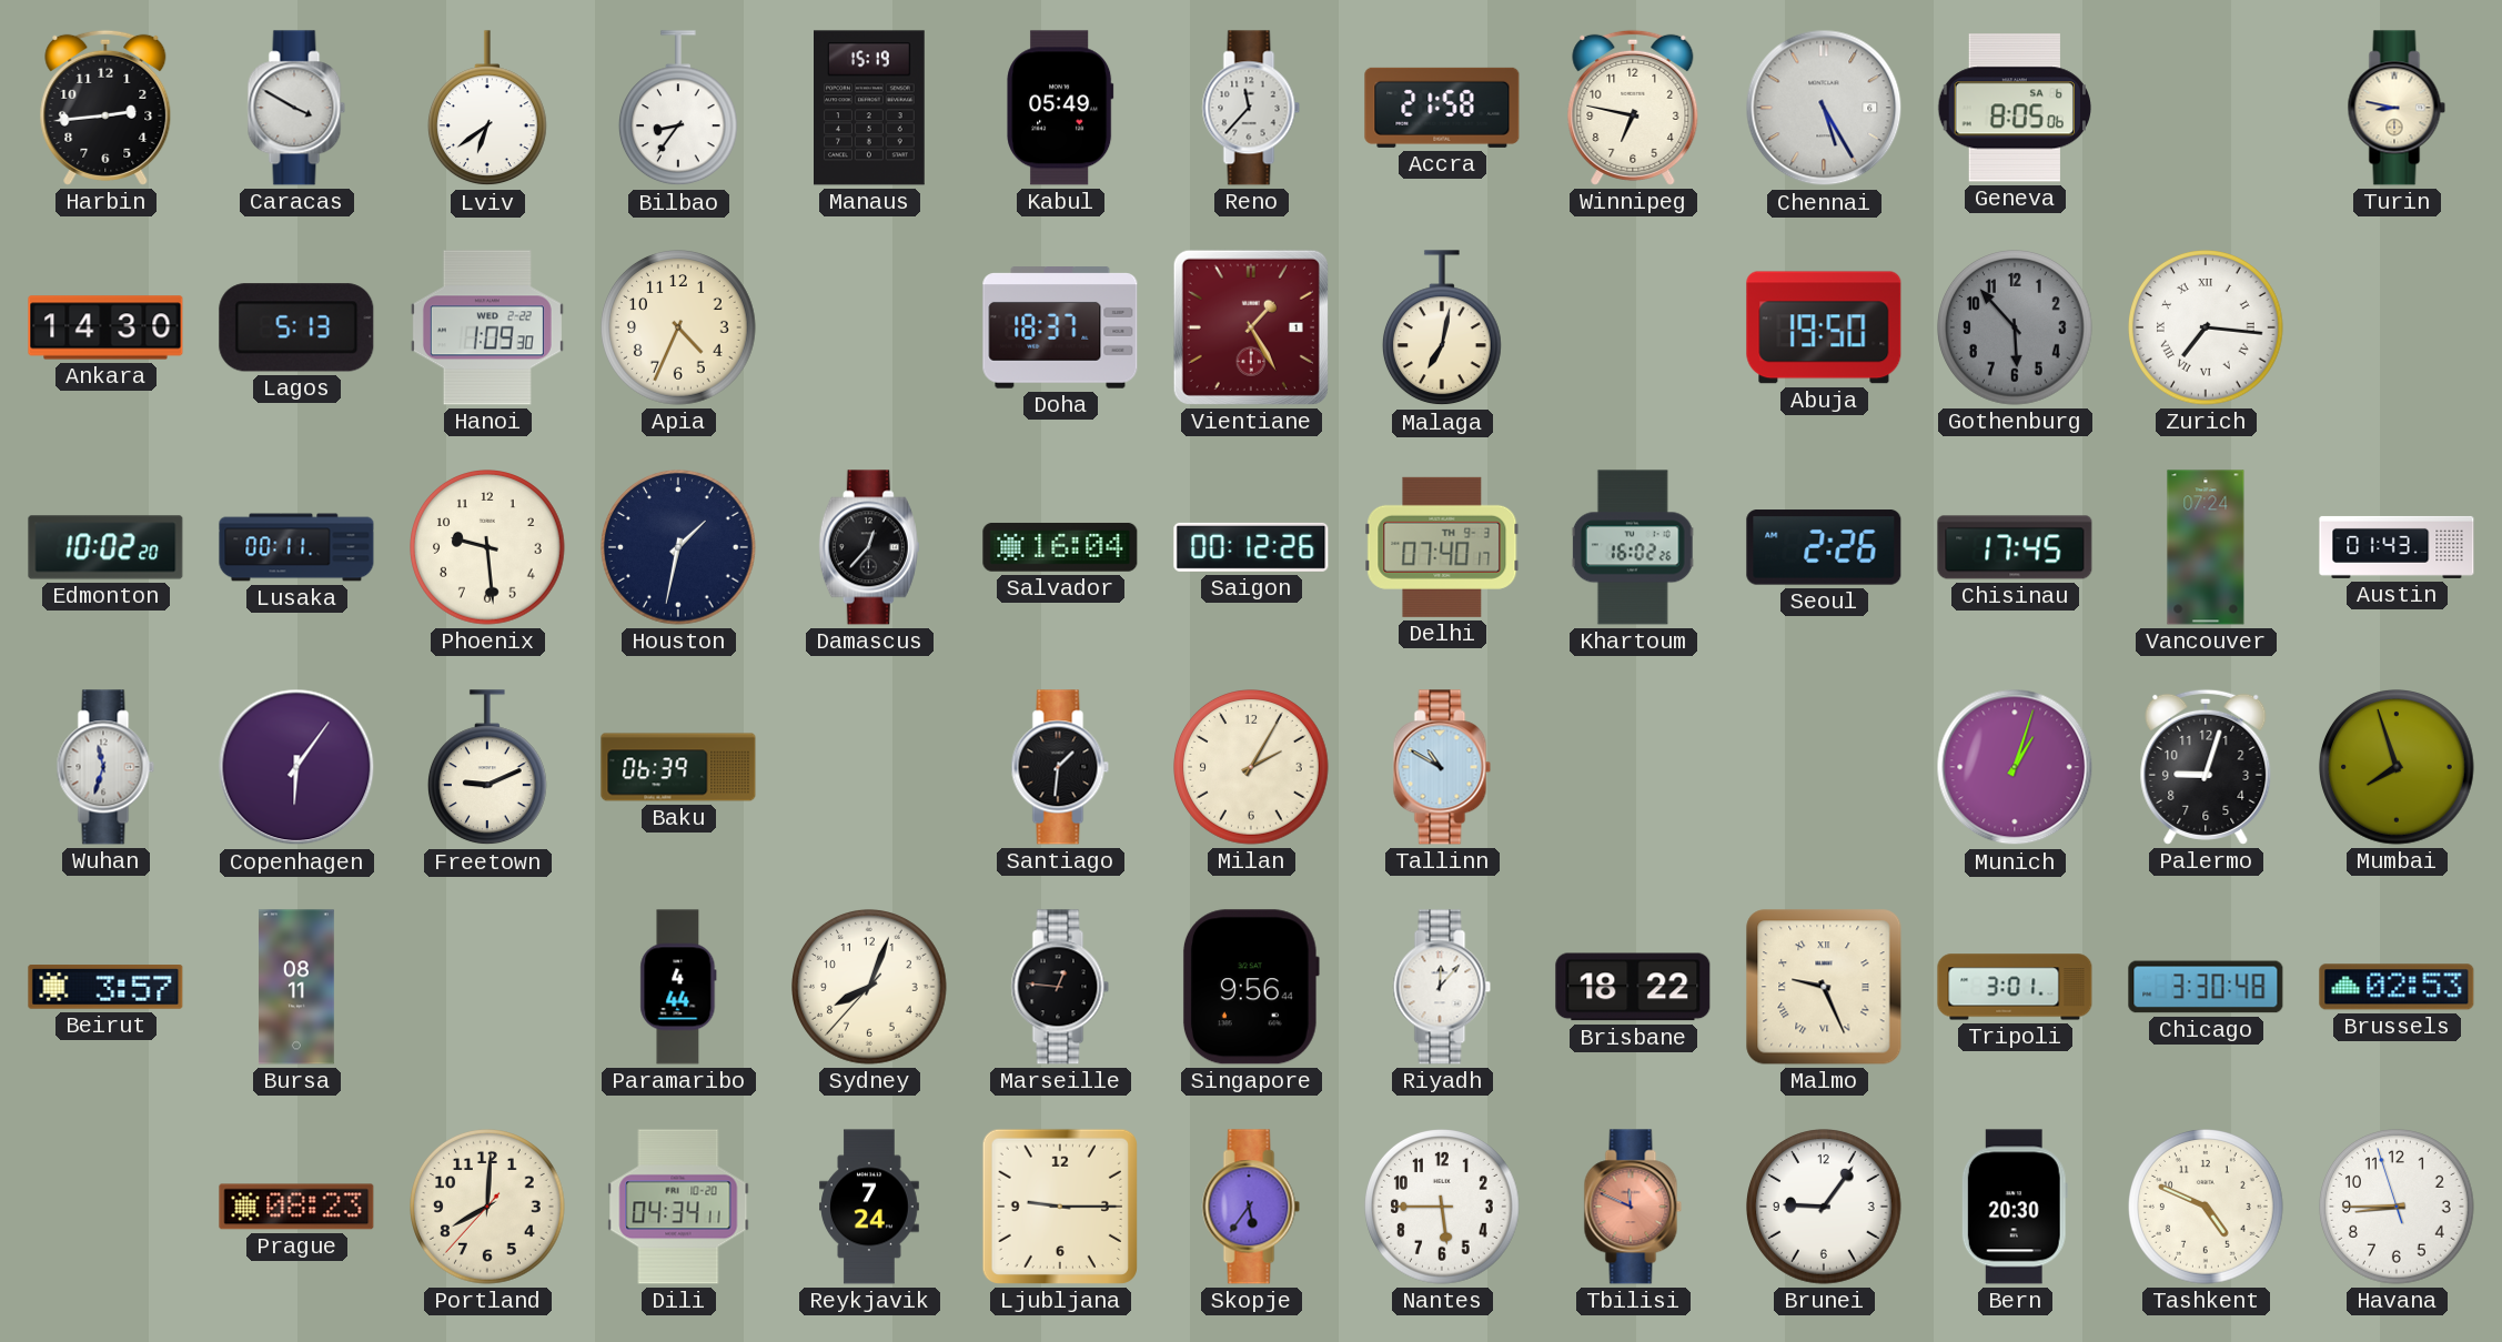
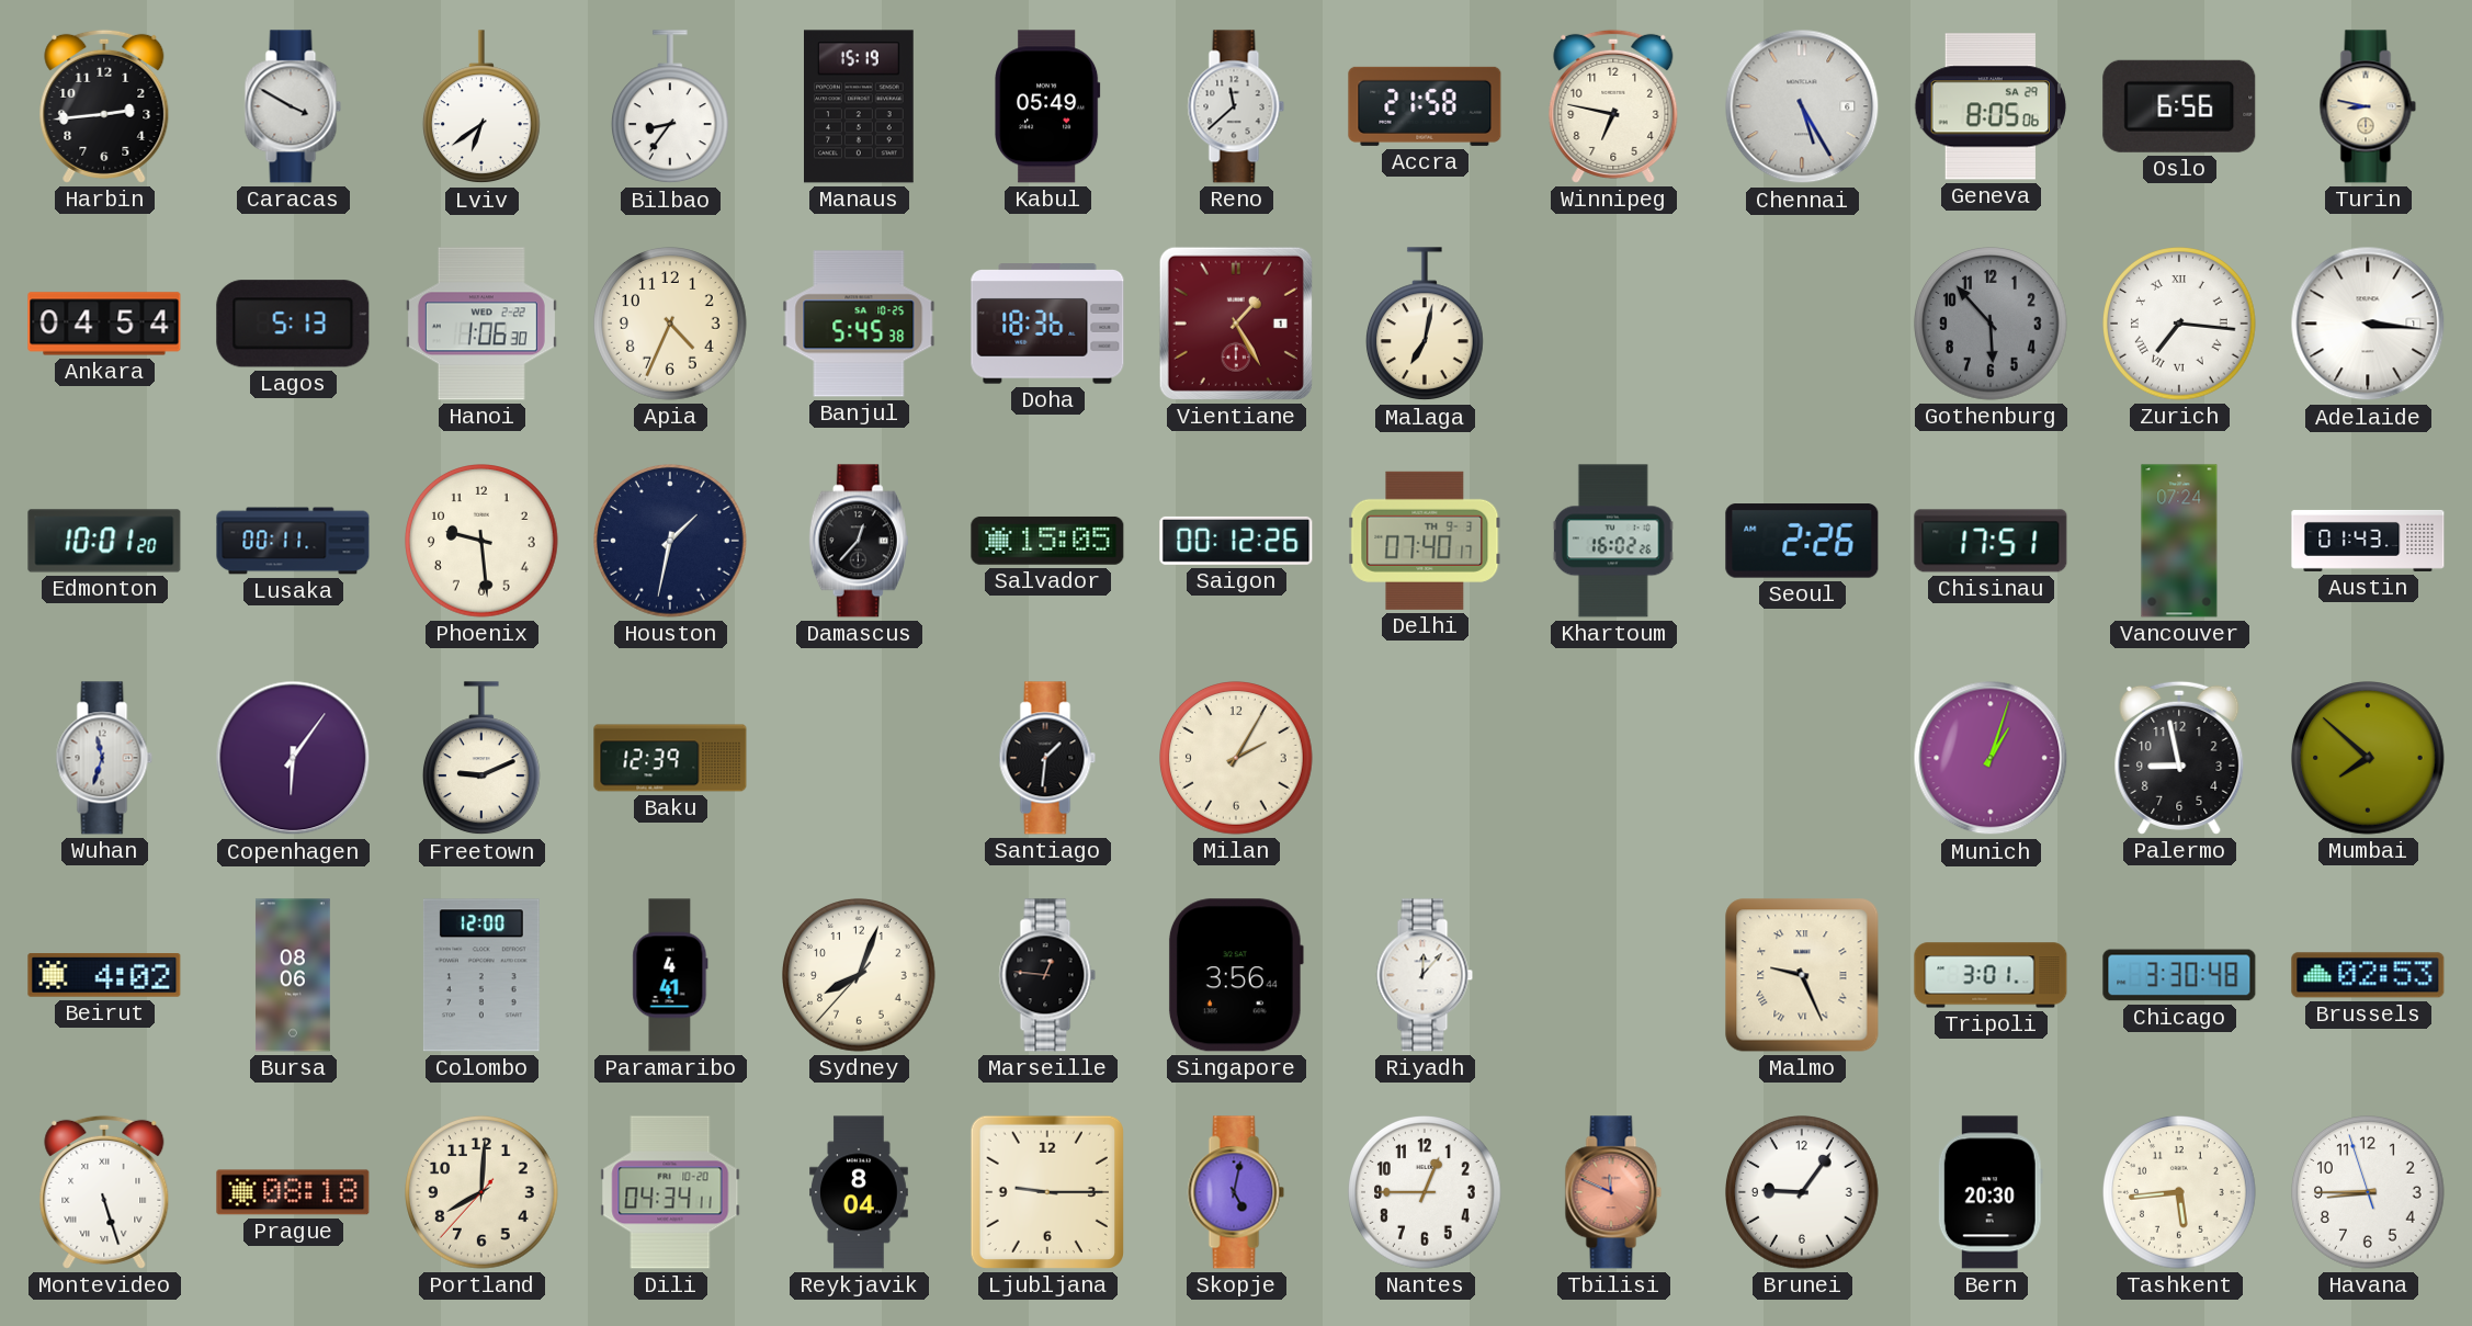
Reno: 11:37 -> 11:38
Geneva date: SA 6 -> SA 29
Oslo: none -> 6:56
Ankara: 14:30 -> 04:54
Hanoi: 1:09 -> 1:06
Banjul: none -> 5:45
Doha: 18:37 -> 18:36
Abuja: 19:50 -> none
Adelaide: none -> 3:16
Edmonton: 10:02 -> 10:01
Salvador: 16:04 -> 15:05
Chisinau: 17:45 -> 17:51
Baku: 06:39 -> 12:39
Tallinn: 10:50 -> none
Palermo: 9:03 -> 8:58
Mumbai: 7:57 -> 7:52
Beirut: 3:57 -> 4:02
Bursa: 08:11 -> 08:06
Colombo: none -> 12:00
Paramaribo: 4:44 -> 4:41
Singapore: 9:56 -> 3:56
Brisbane: 18:22 -> none
Montevideo: none -> 5:27
Prague: 08:23 -> 08:18
Reykjavik: 7:24 -> 8:04
Skopje: 5:36 -> 5:02
Nantes: 5:45 -> 12:45
Tashkent: 4:49 -> 5:44
